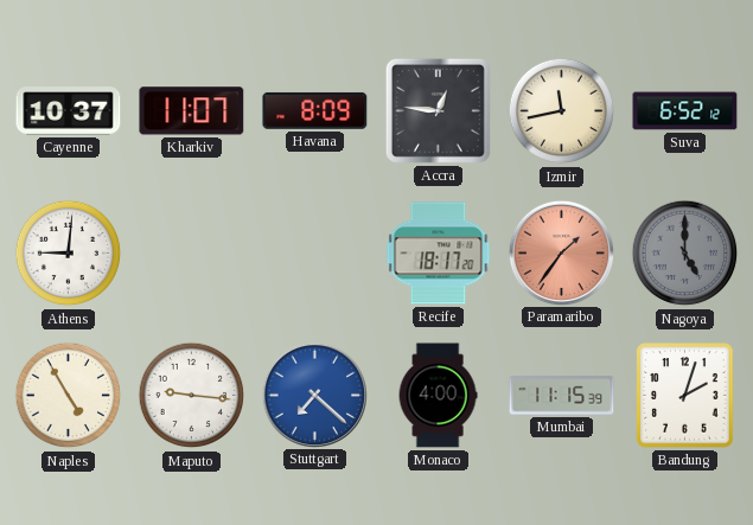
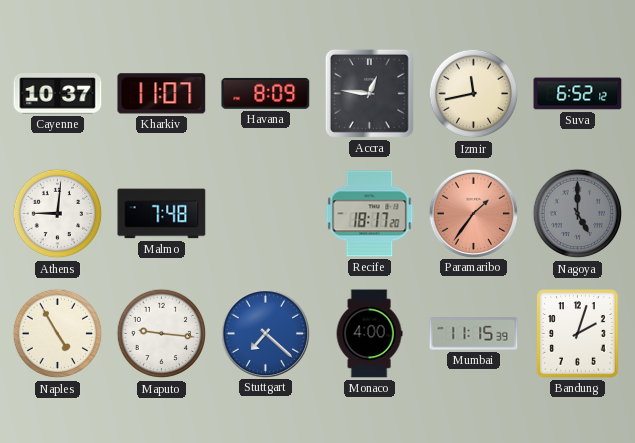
Malmo: none -> 7:48
